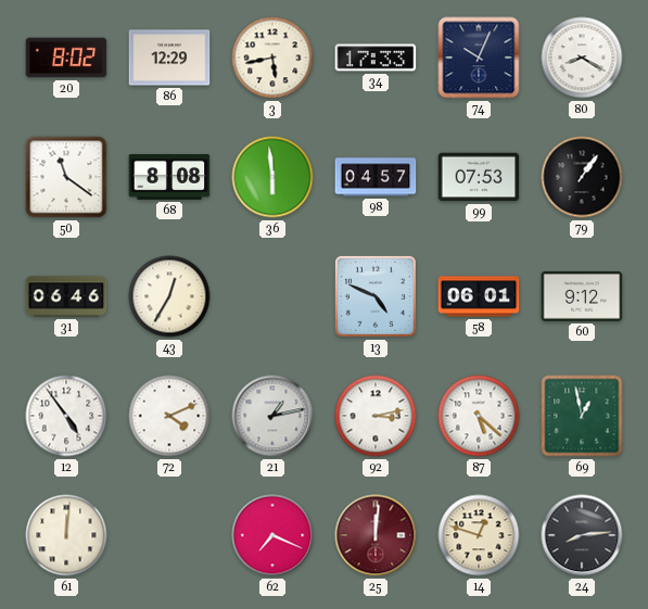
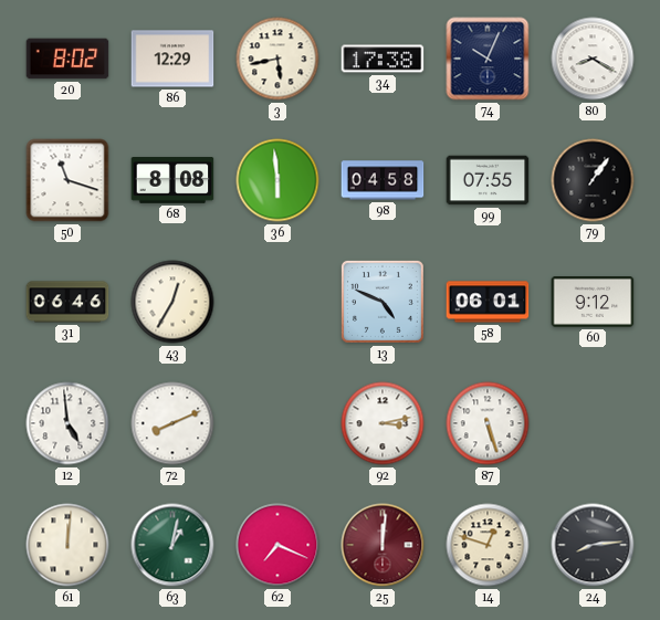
34: 17:33 -> 17:38
50: 11:21 -> 11:18
98: 04:57 -> 04:58
99: 07:53 -> 07:55
12: 4:54 -> 4:59
72: 4:11 -> 8:11
21: 1:13 -> none
87: 5:22 -> 5:27
69: 12:58 -> none
63: none -> 1:02
